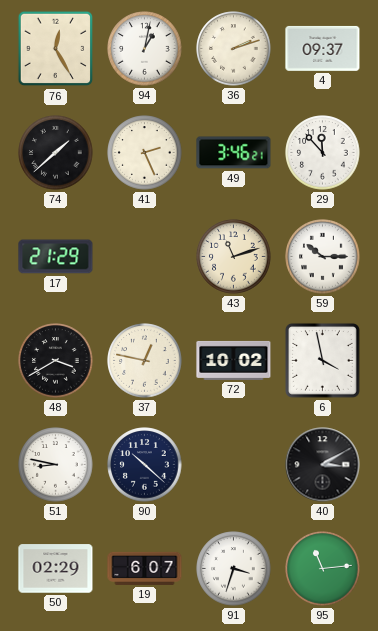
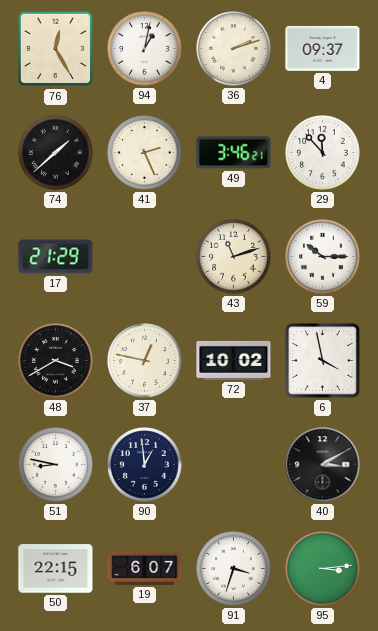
90: 10:22 -> 12:59
50: 02:29 -> 22:15
95: 11:14 -> 3:14
